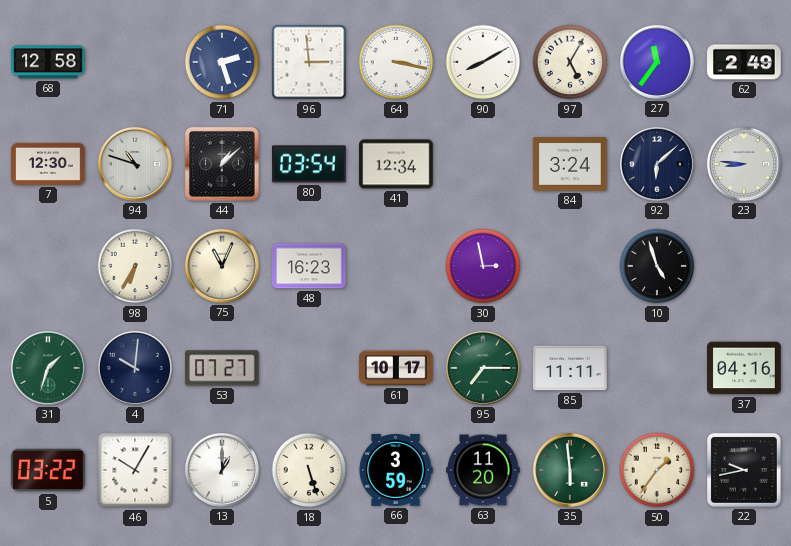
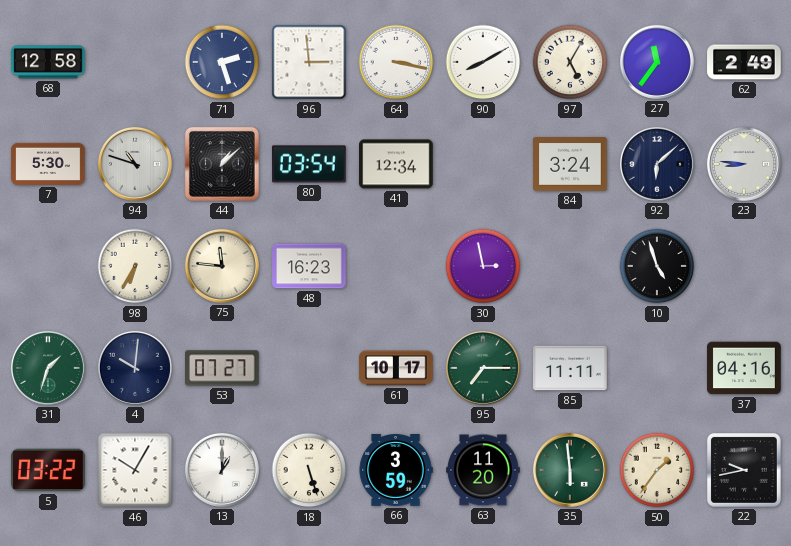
7: 12:30 -> 5:30
75: 11:04 -> 11:46
